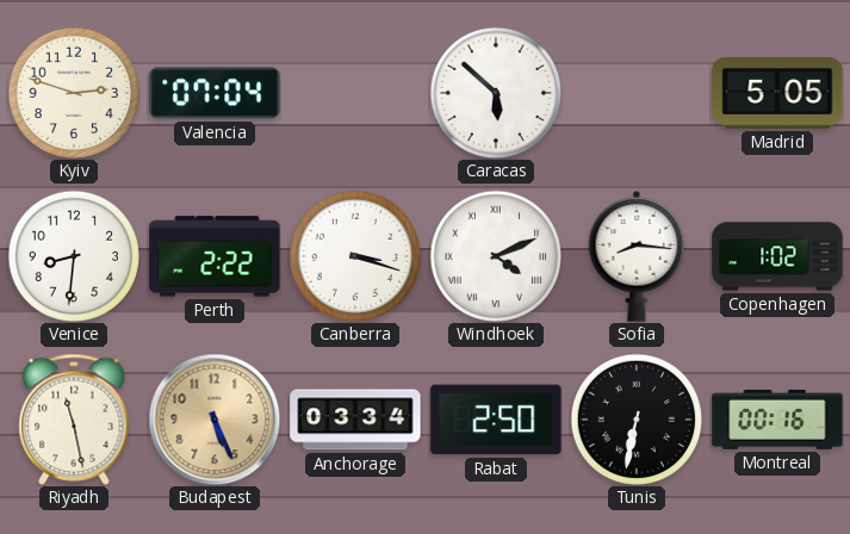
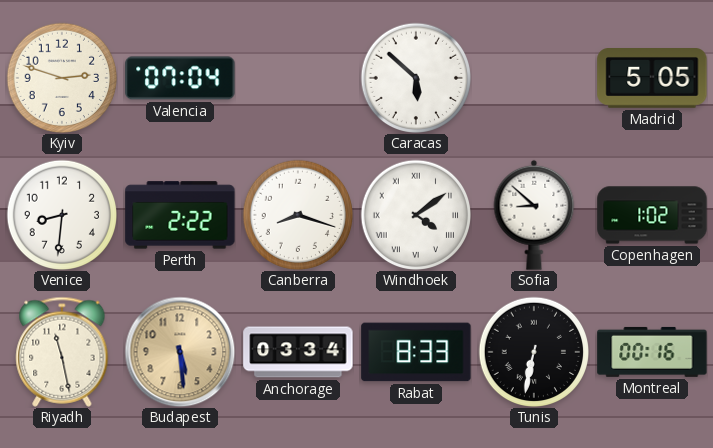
Canberra: 3:18 -> 8:18
Windhoek: 4:11 -> 4:09
Sofia: 8:16 -> 8:52
Budapest: 5:26 -> 5:29
Rabat: 2:50 -> 8:33
